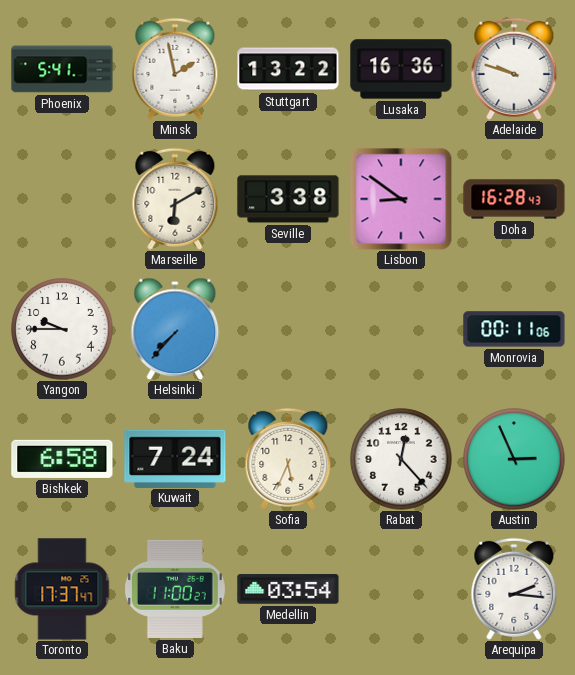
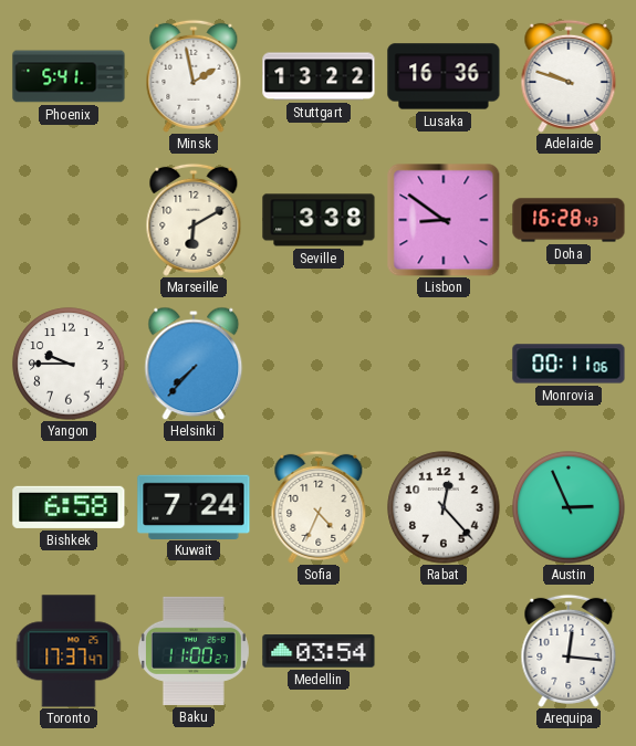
Sofia: 5:34 -> 4:34
Arequipa: 2:16 -> 12:16
